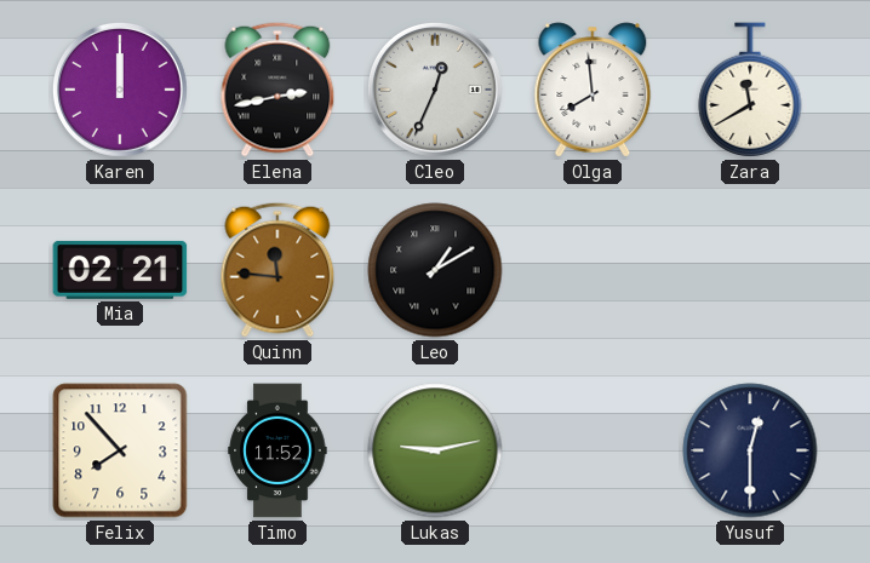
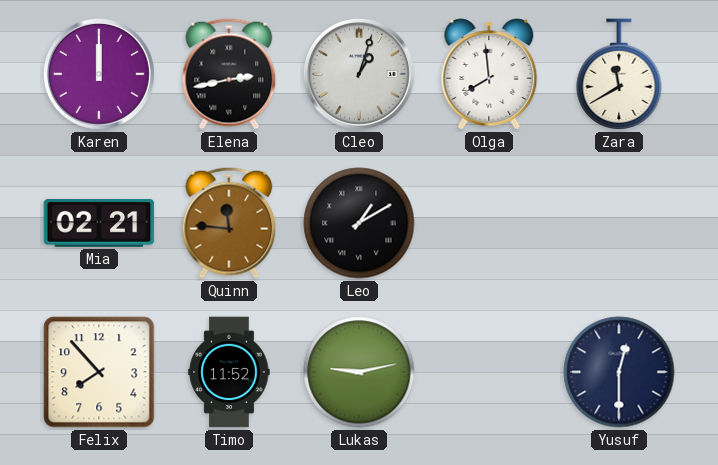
Cleo: 12:34 -> 1:03
